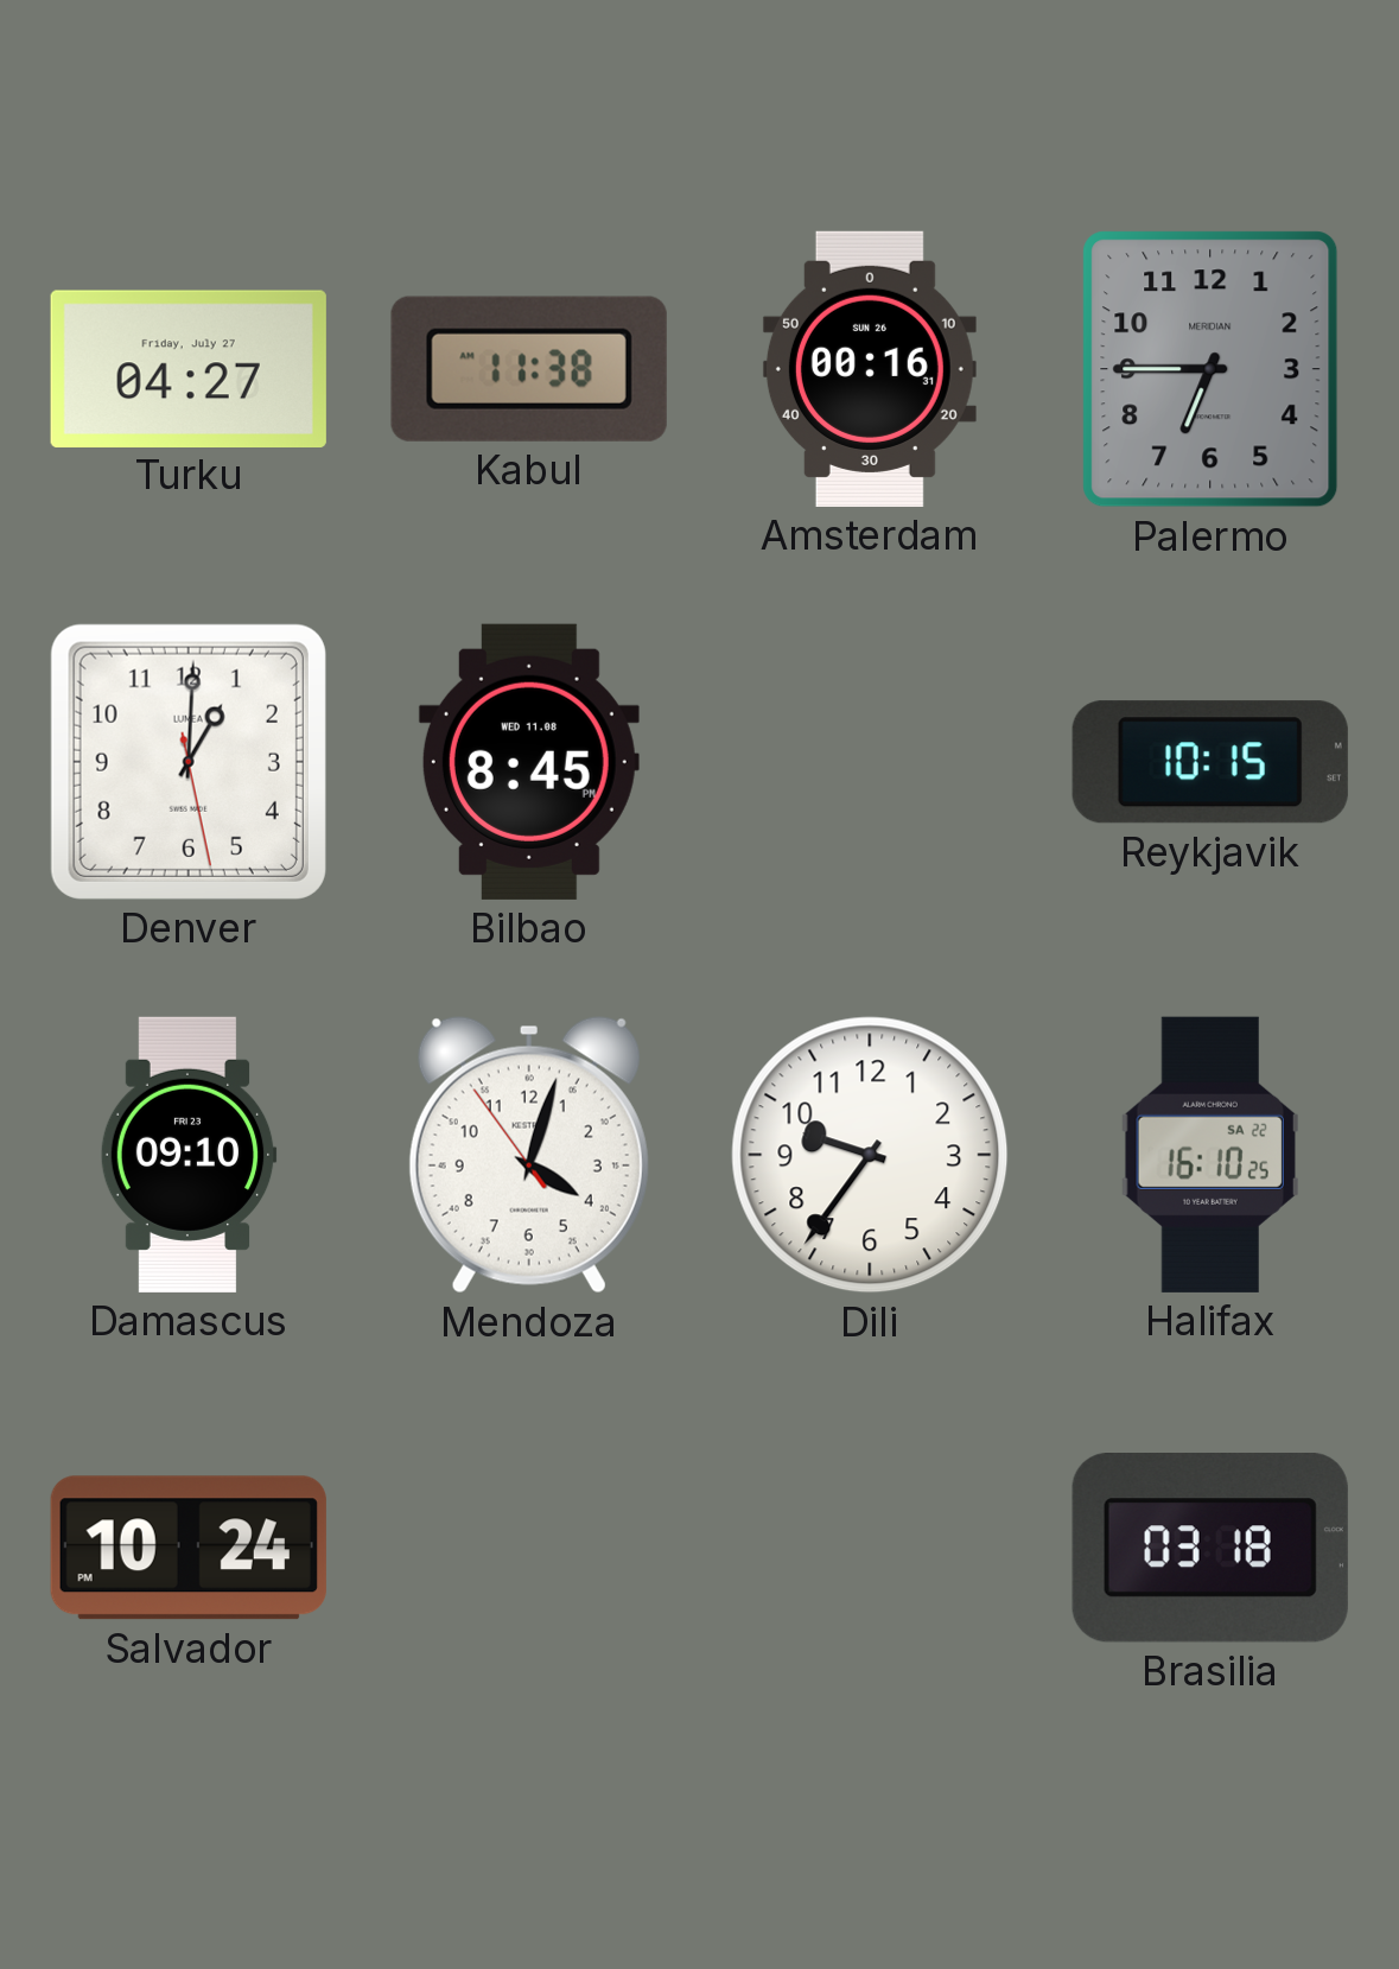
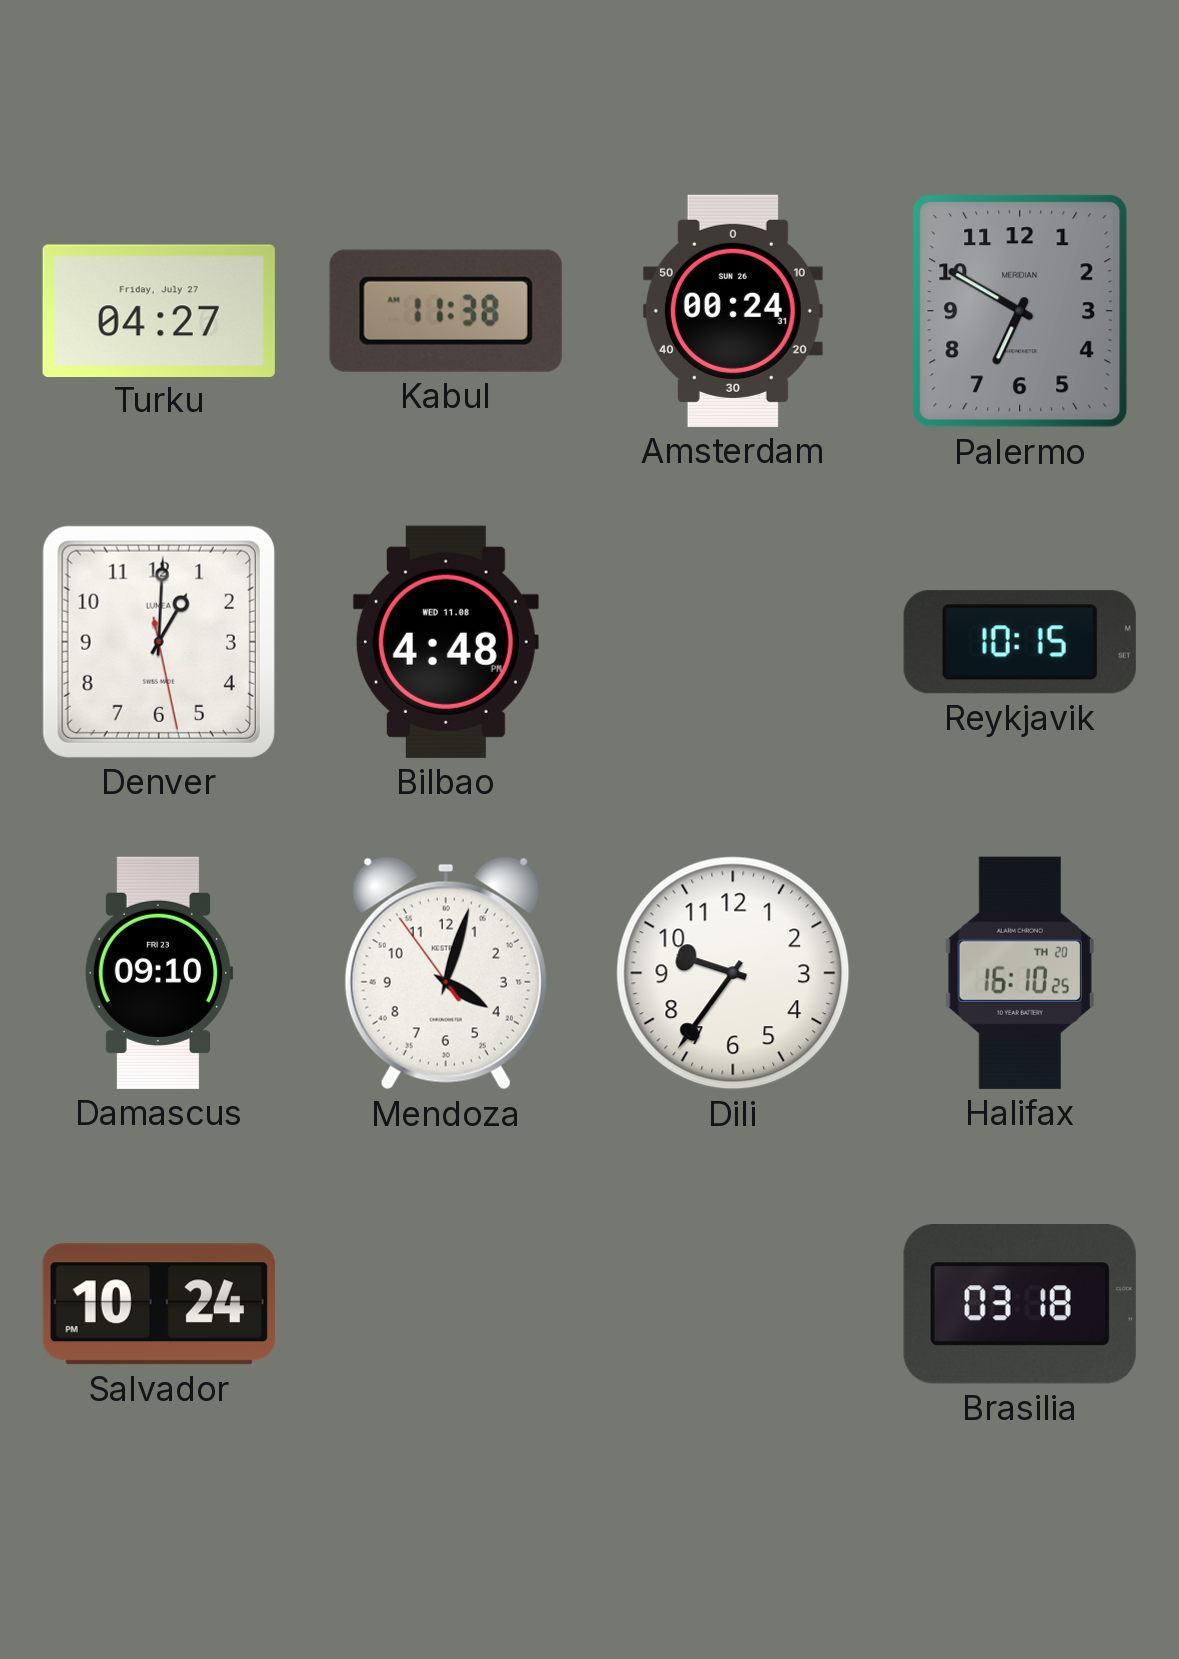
Amsterdam: 00:16 -> 00:24
Palermo: 6:45 -> 6:50
Bilbao: 8:45 -> 4:48
Halifax date: SA 22 -> TH 20
